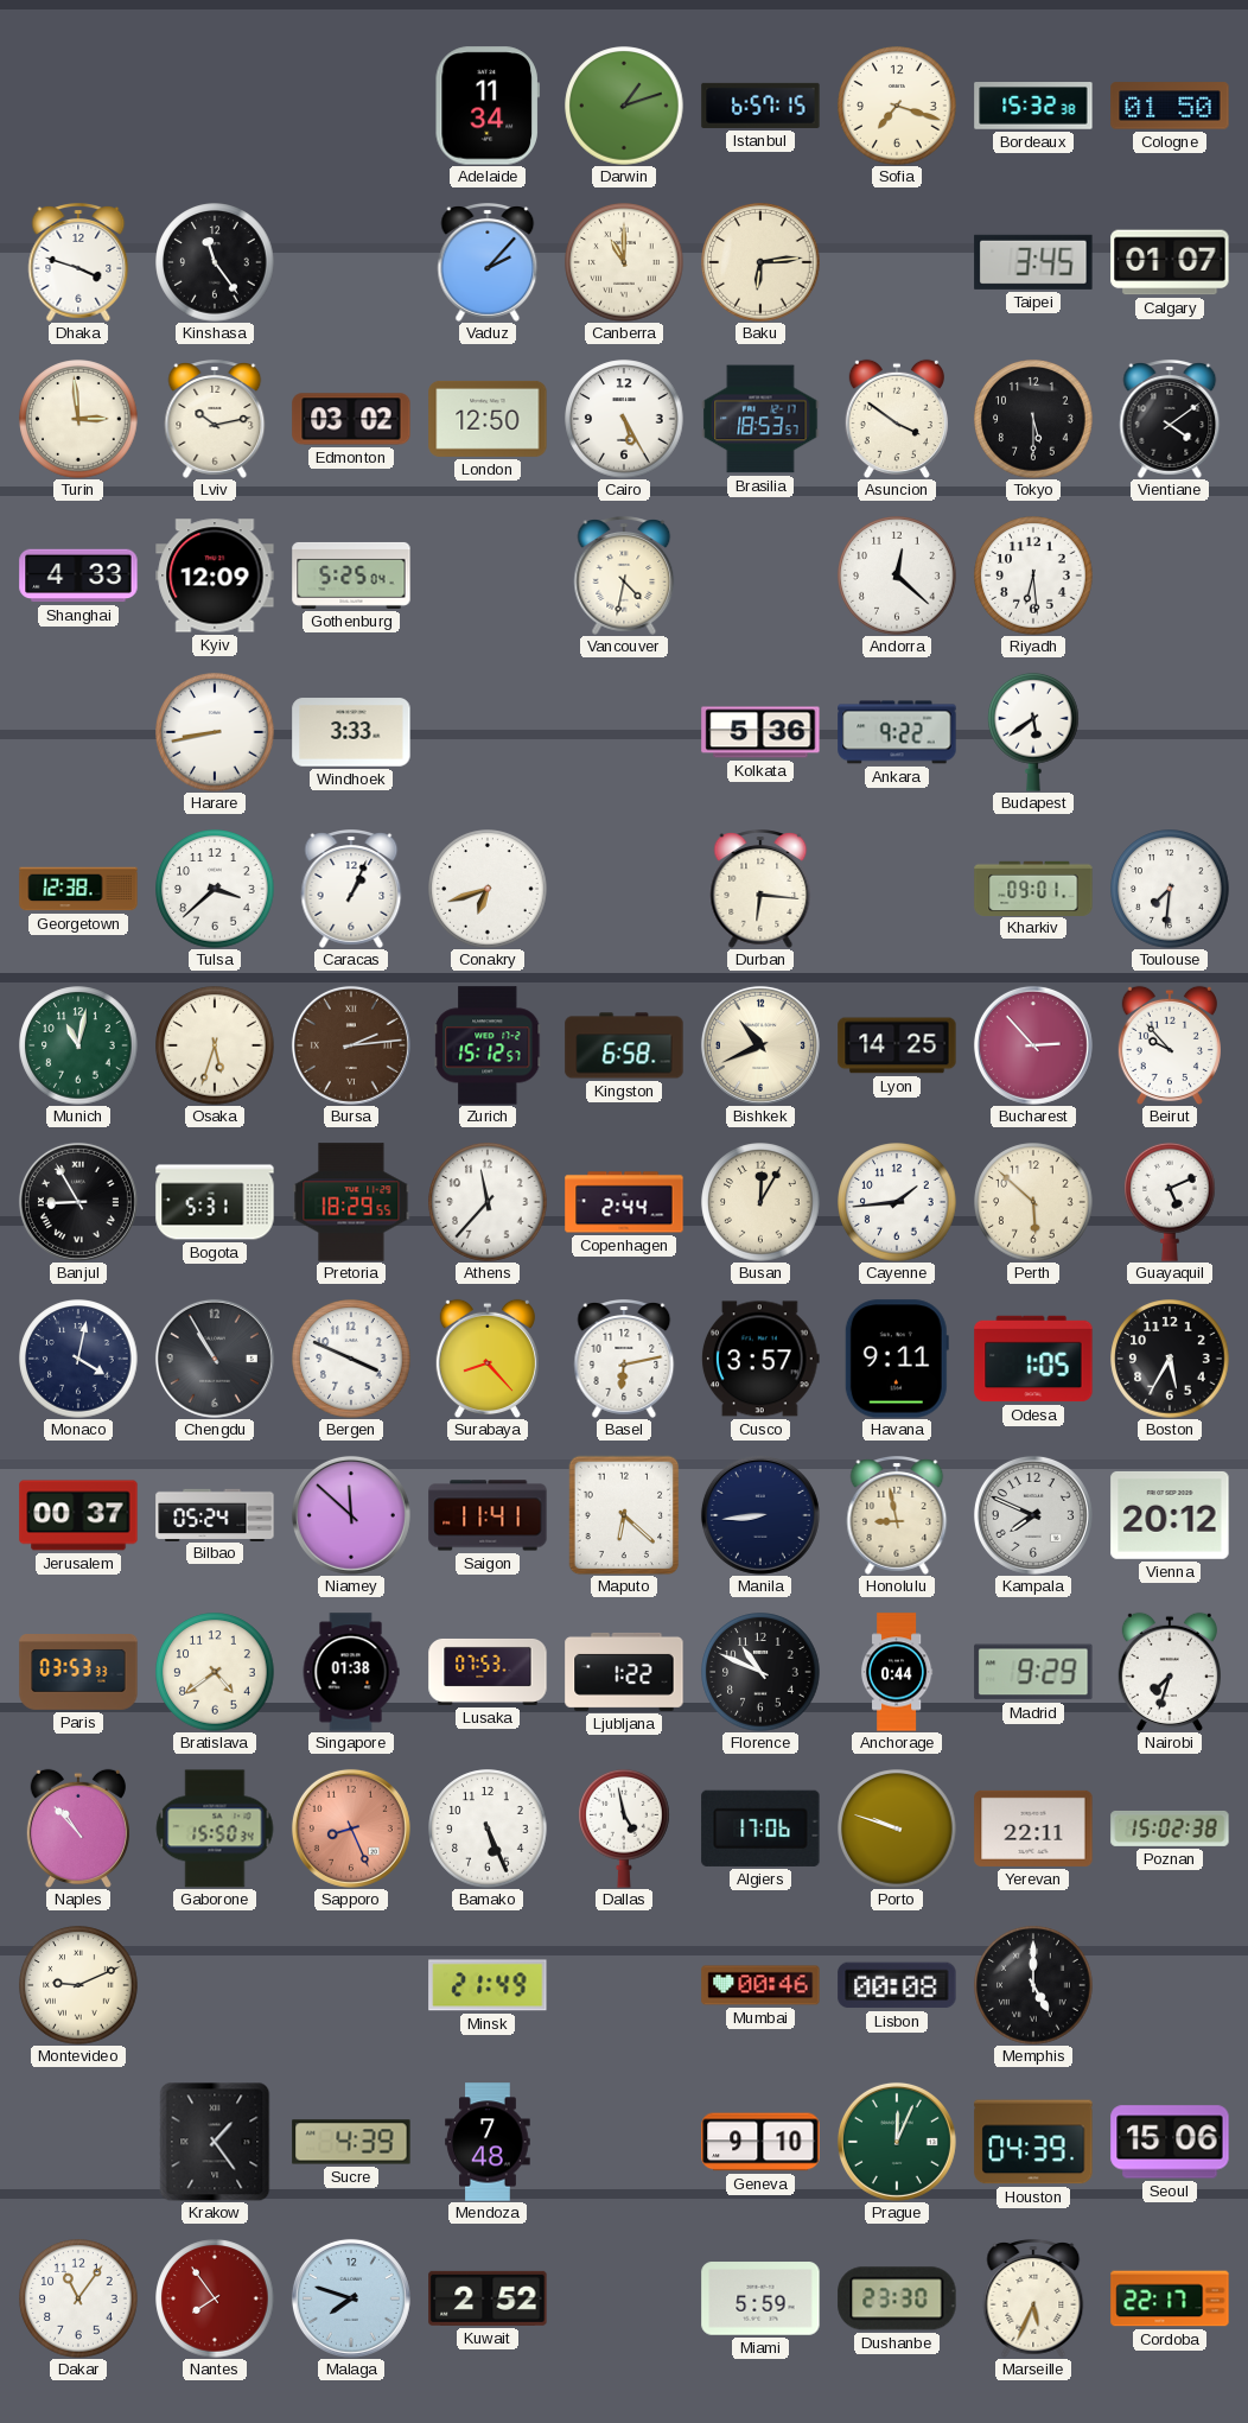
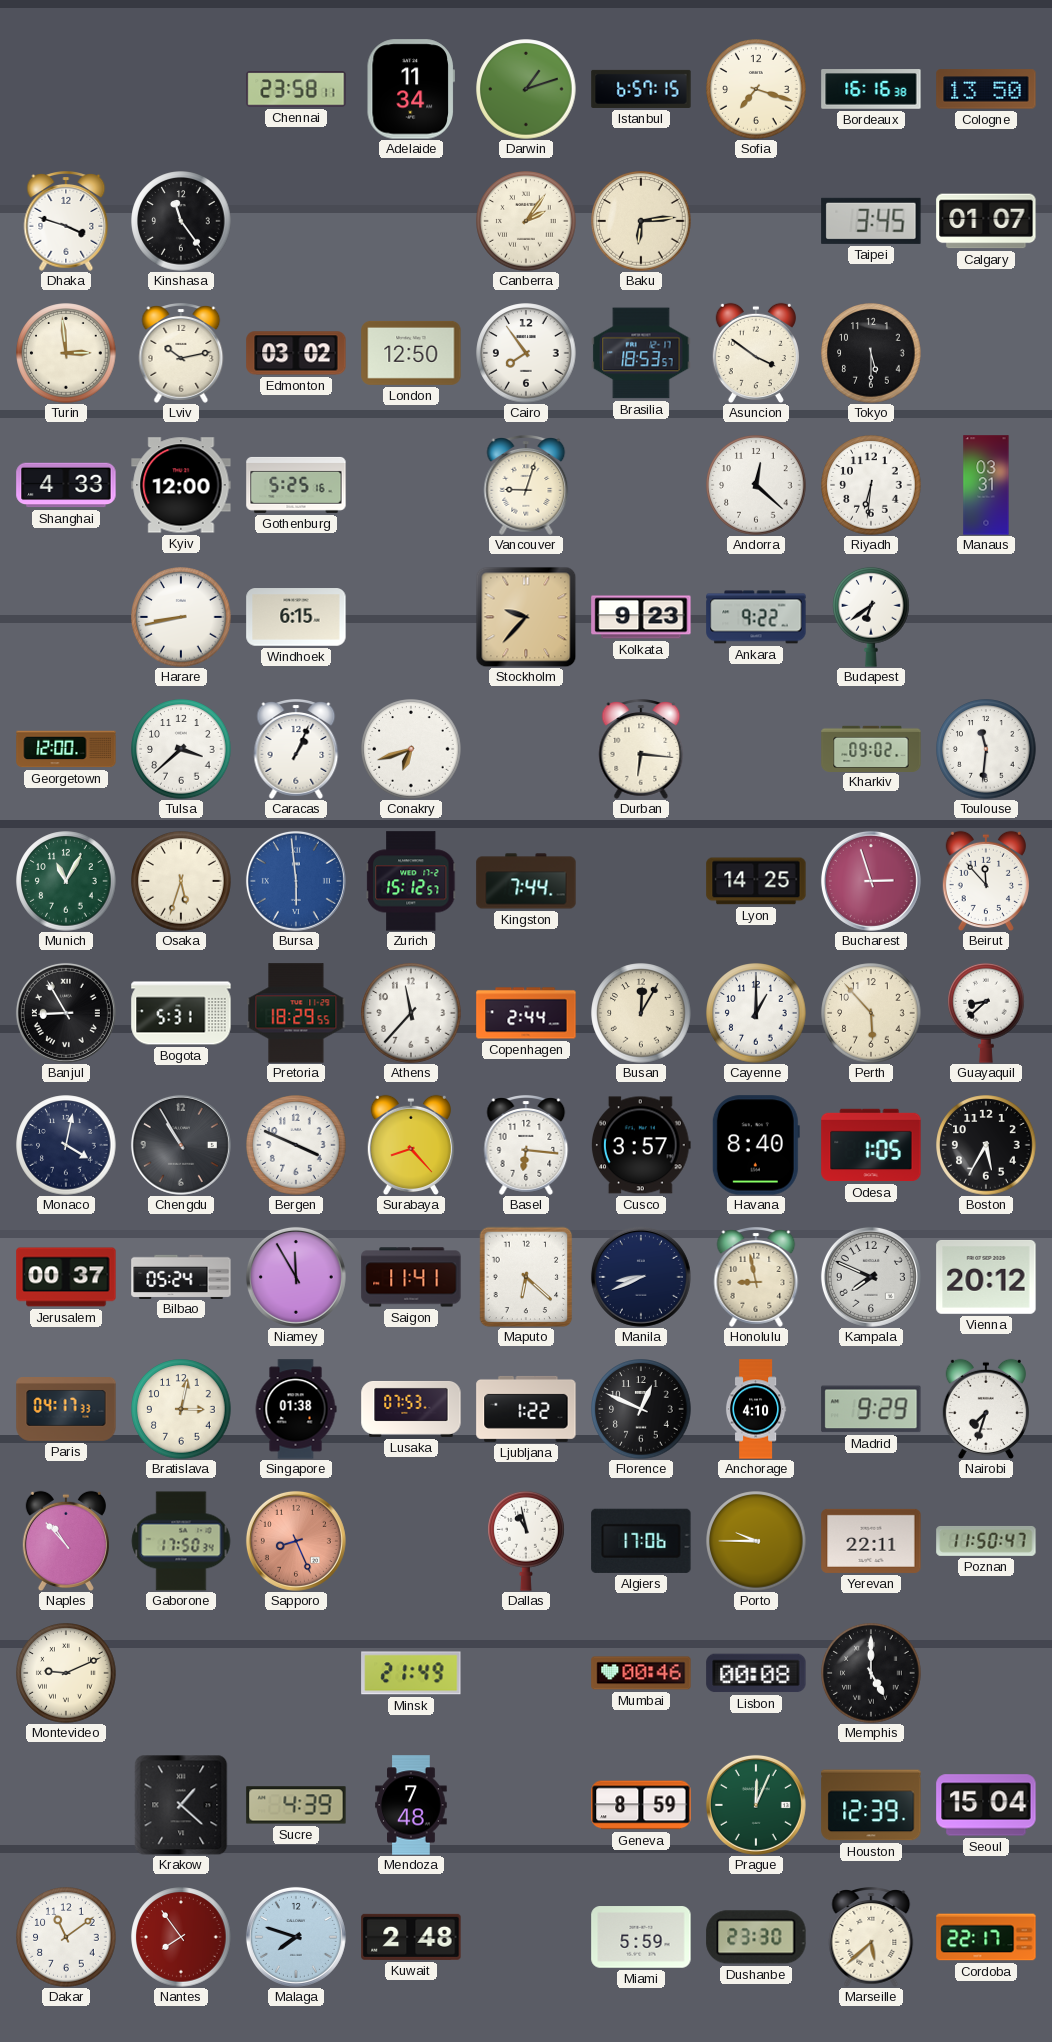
Chennai: none -> 23:58
Bordeaux: 15:32 -> 16:16
Cologne: 01:50 -> 13:50
Vaduz: 2:07 -> none
Canberra: 11:00 -> 2:06
Cairo: 5:25 -> 7:54
Vientiane: 4:09 -> none
Kyiv: 12:09 -> 12:00
Gothenburg: 5:25:04 -> 5:25:16
Vancouver: 4:32 -> 9:03
Riyadh: 6:29 -> 6:31
Manaus: none -> 03:31
Windhoek: 3:33 -> 6:15
Stockholm: none -> 9:37
Kolkata: 5:36 -> 9:23
Budapest: 5:39 -> 6:39
Georgetown: 12:38 -> 12:00
Kharkiv: 09:01 -> 09:02
Toulouse: 7:31 -> 11:31
Munich: 11:02 -> 11:05
Bursa: 2:14 -> 5:59
Bursa dial: brown -> blue
Kingston: 6:58 -> 7:44
Bishkek: 10:41 -> none
Bucharest: 2:53 -> 2:57
Beirut: 9:53 -> 11:53
Cayenne: 1:44 -> 1:00
Perth: 5:52 -> 5:53
Guayaquil: 5:11 -> 8:38
Basel: 6:13 -> 6:16
Havana: 9:11 -> 8:40
Niamey: 11:52 -> 11:55
Manila: 8:44 -> 8:41
Paris: 03:53 -> 04:17
Bratislava: 4:39 -> 3:02
Florence: 10:49 -> 12:49
Anchorage: 0:44 -> 4:10
Gaborone: 15:50 -> 17:50
Bamako: 5:26 -> none
Dallas: 4:58 -> 10:58
Porto: 9:48 -> 9:45
Poznan: 15:02 -> 11:50
Krakow: 1:24 -> 1:22
Geneva: 9:10 -> 8:59
Houston: 04:39 -> 12:39
Seoul: 15:06 -> 15:04
Dakar: 11:06 -> 11:09
Kuwait: 2:52 -> 2:48
Marseille: 5:34 -> 5:38
